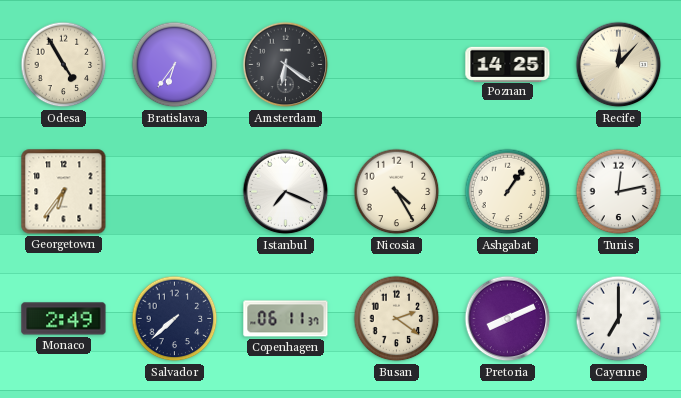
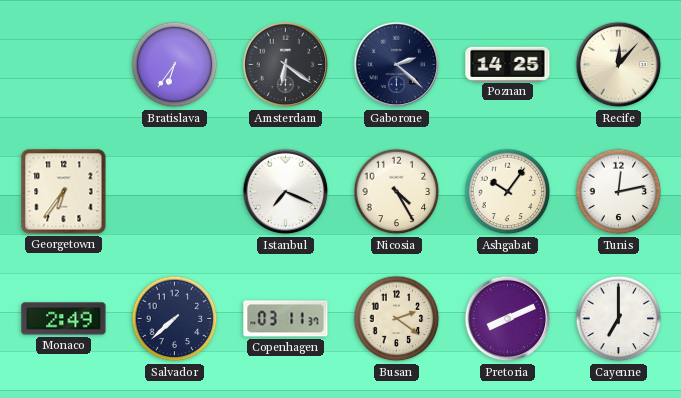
Odesa: 4:55 -> none
Gaborone: none -> 2:22
Ashgabat: 1:06 -> 10:06
Copenhagen: 06:11 -> 03:11
